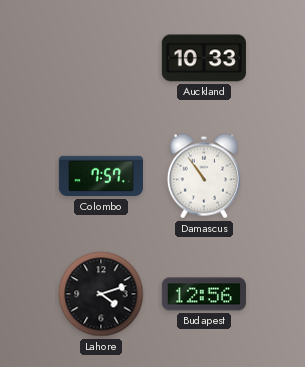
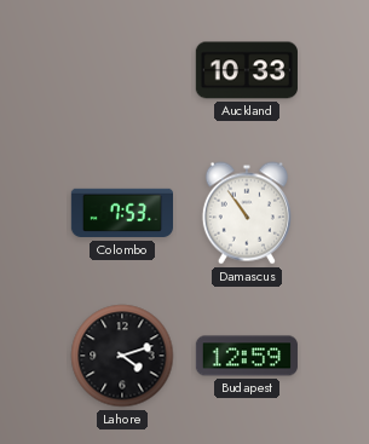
Colombo: 7:57 -> 7:53
Budapest: 12:56 -> 12:59
